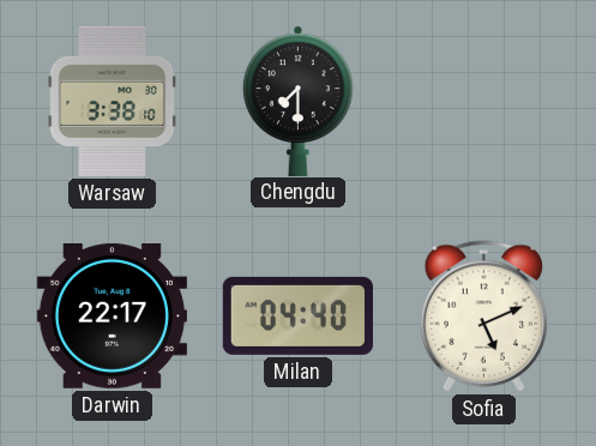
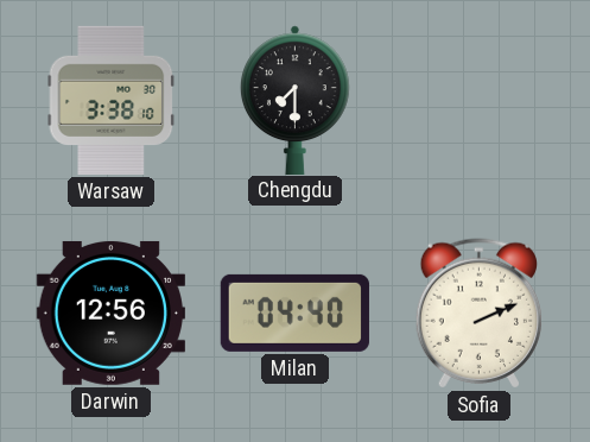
Darwin: 22:17 -> 12:56
Sofia: 5:11 -> 2:11
